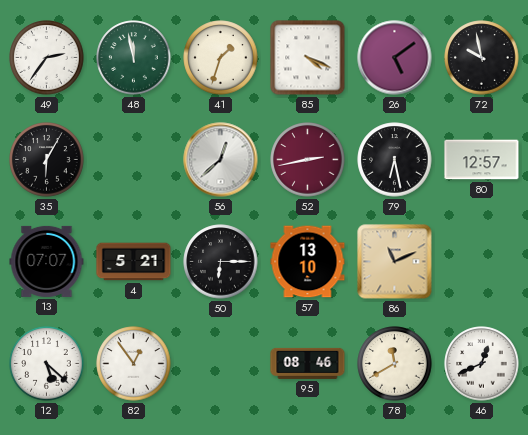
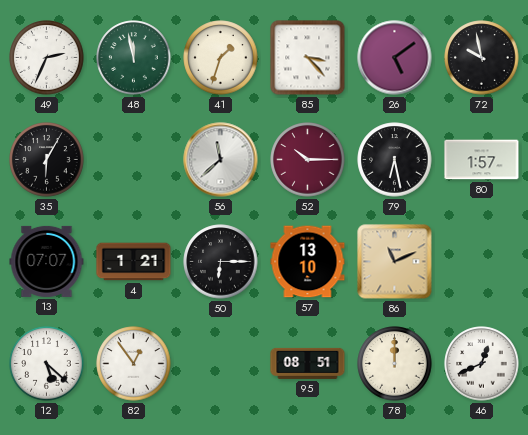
49: 2:36 -> 2:34
85: 4:19 -> 3:23
56: 12:38 -> 11:38
52: 2:43 -> 10:15
80: 12:57 -> 1:57
4: 5:21 -> 1:21
95: 08:46 -> 08:51
78: 11:40 -> 12:00
